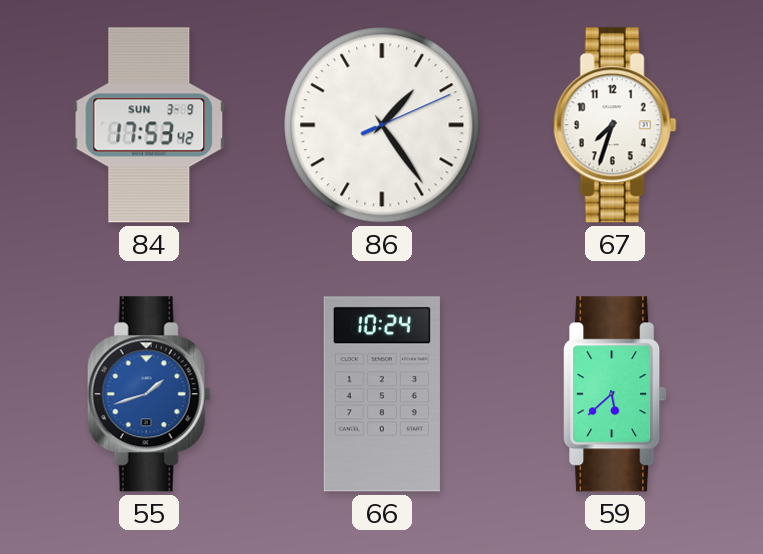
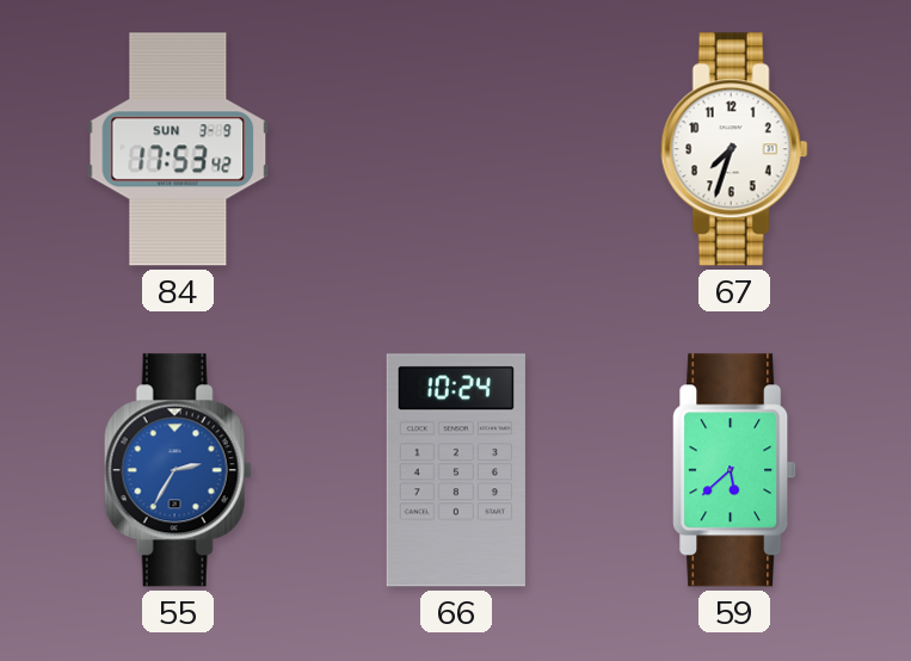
86: 1:24 -> none
55: 1:42 -> 2:35
